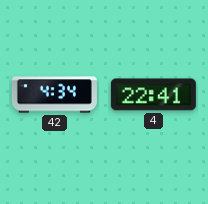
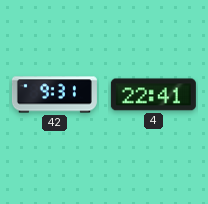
42: 4:34 -> 9:31
